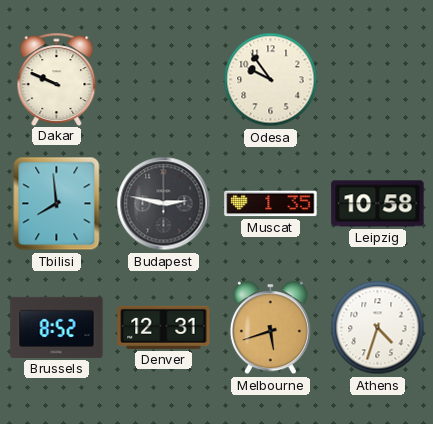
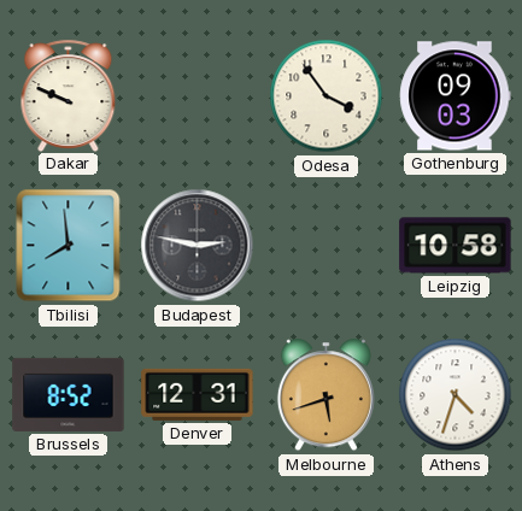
Odesa: 9:54 -> 3:54
Gothenburg: none -> 09:03
Muscat: 1:35 -> none
